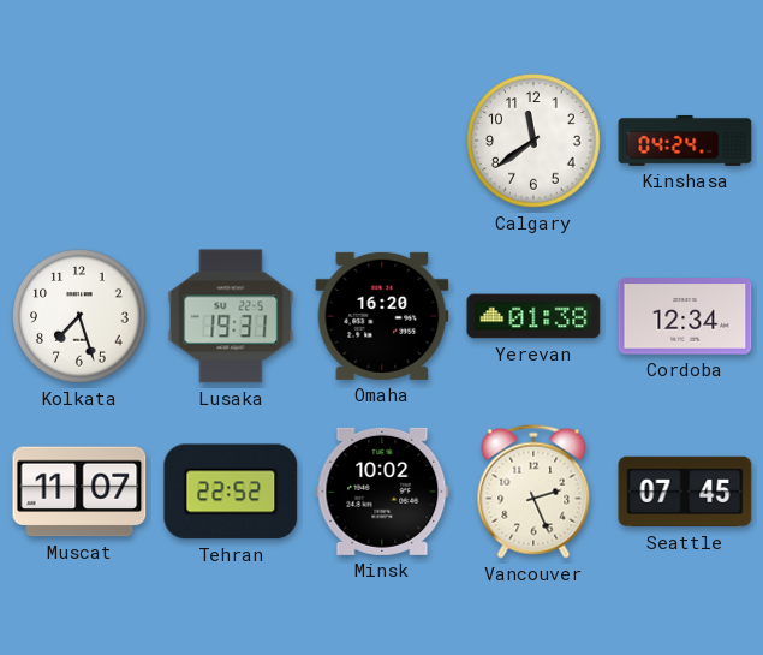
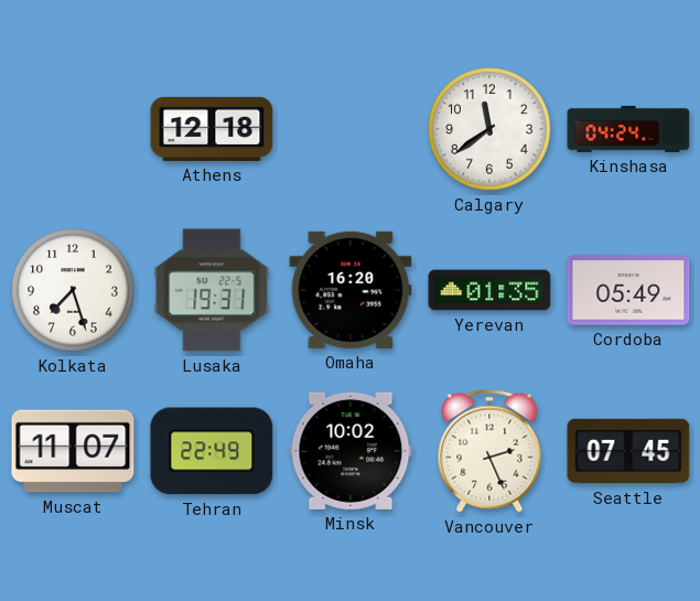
Athens: none -> 12:18
Yerevan: 01:38 -> 01:35
Cordoba: 12:34 -> 05:49
Tehran: 22:52 -> 22:49
